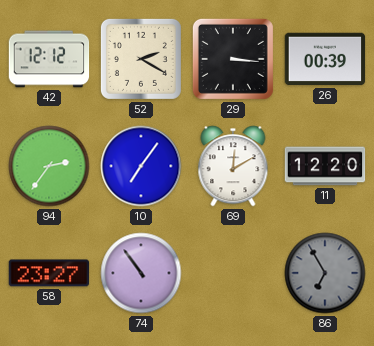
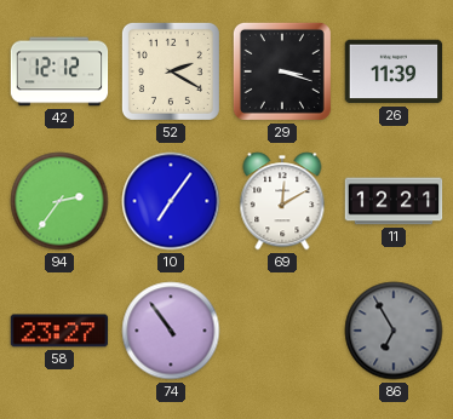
29: 3:16 -> 3:18
26: 00:39 -> 11:39
11: 12:20 -> 12:21
